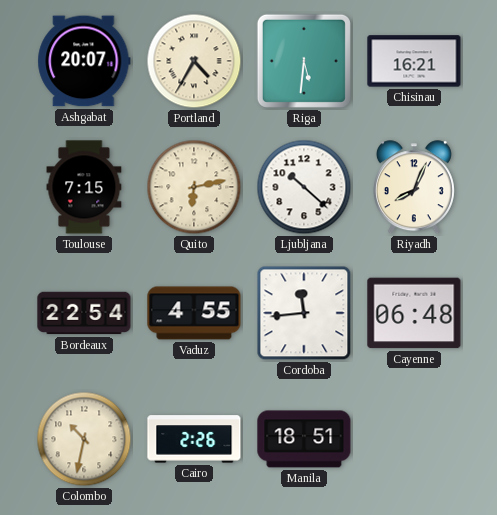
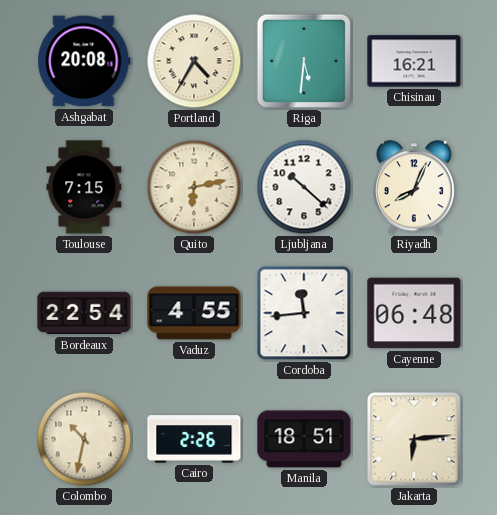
Ashgabat: 20:07 -> 20:08
Jakarta: none -> 6:14
